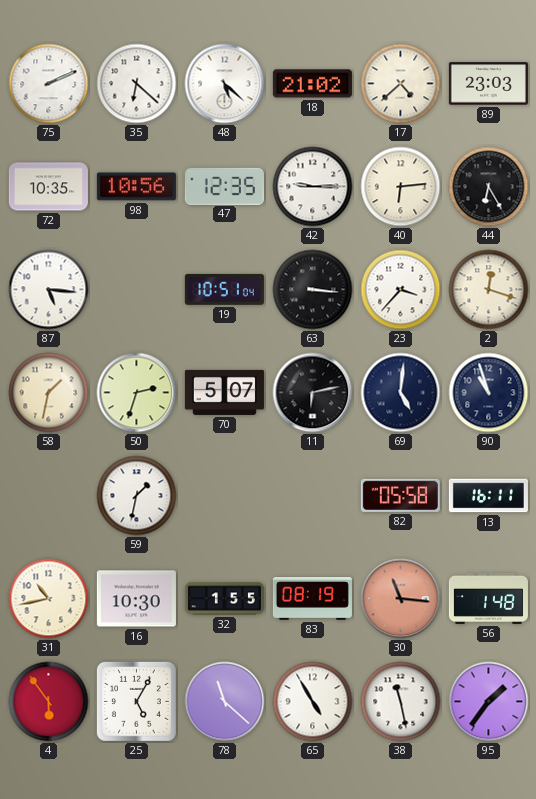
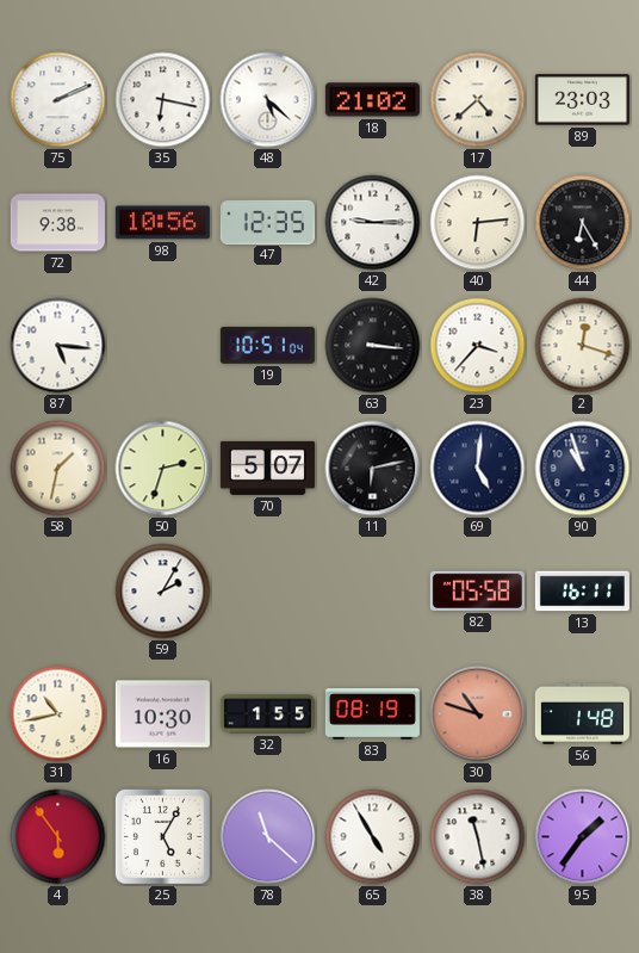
35: 6:22 -> 6:17
72: 10:35 -> 9:38
59: 1:32 -> 2:05
30: 11:16 -> 10:48
